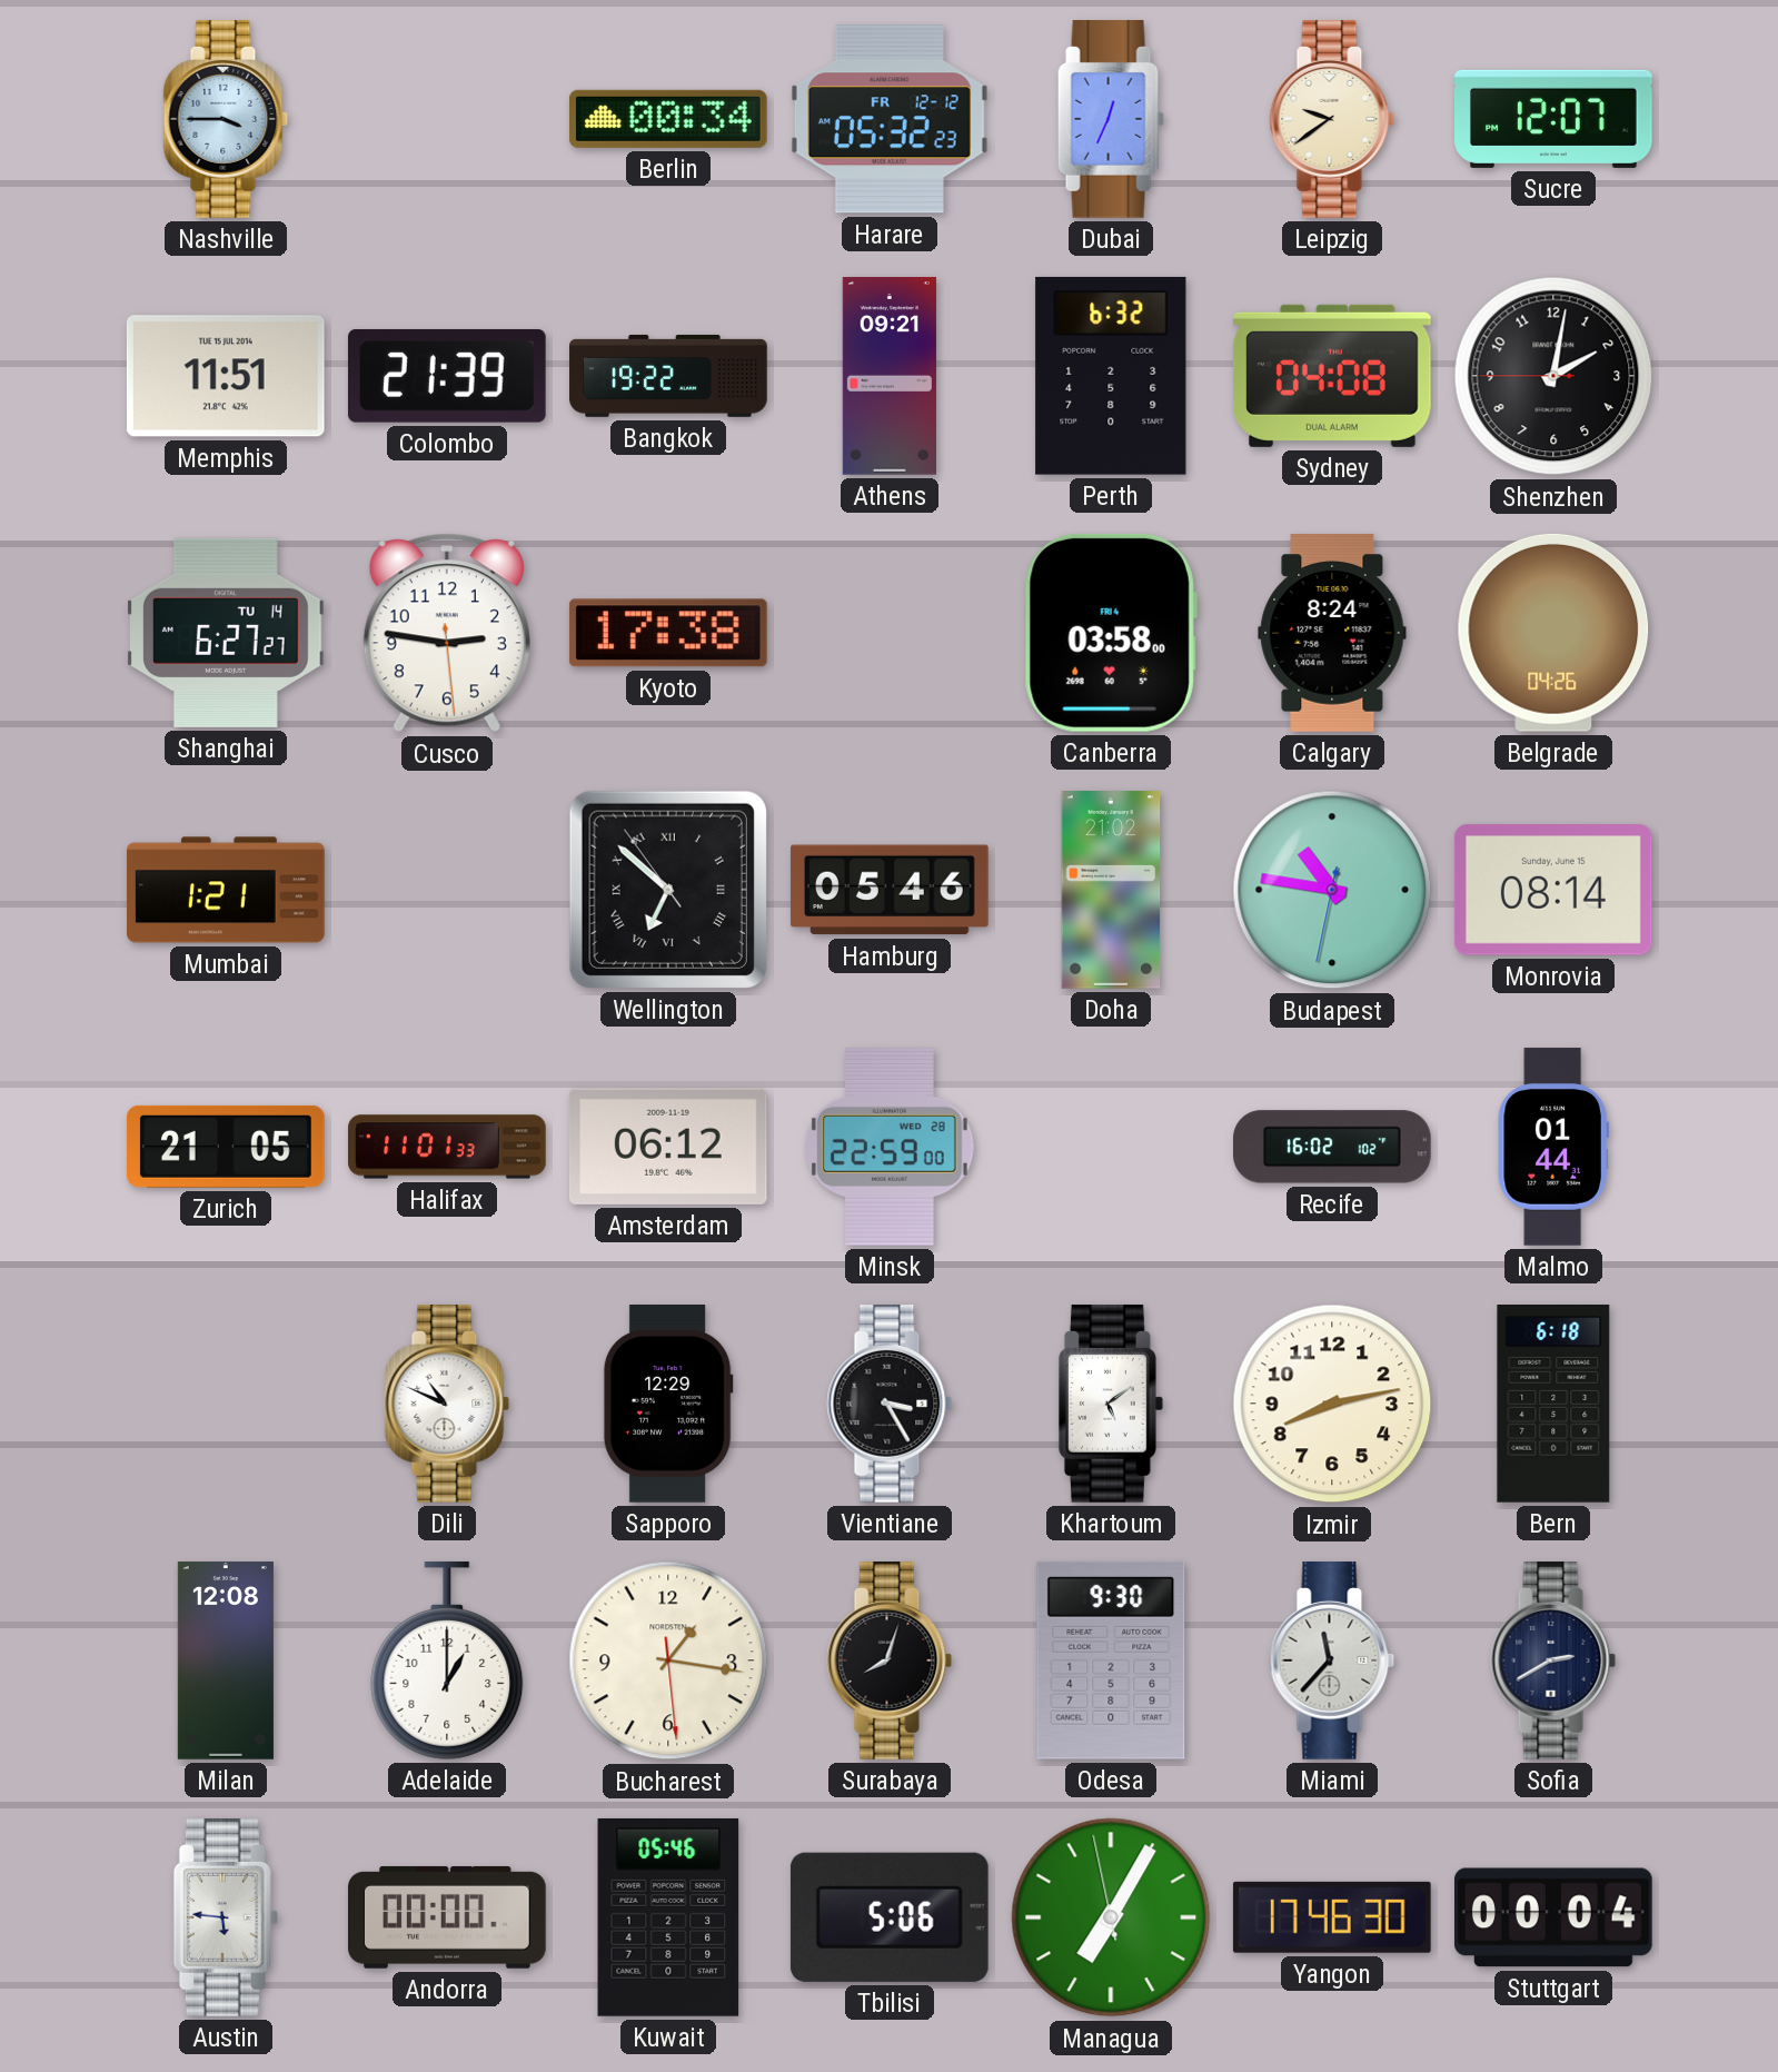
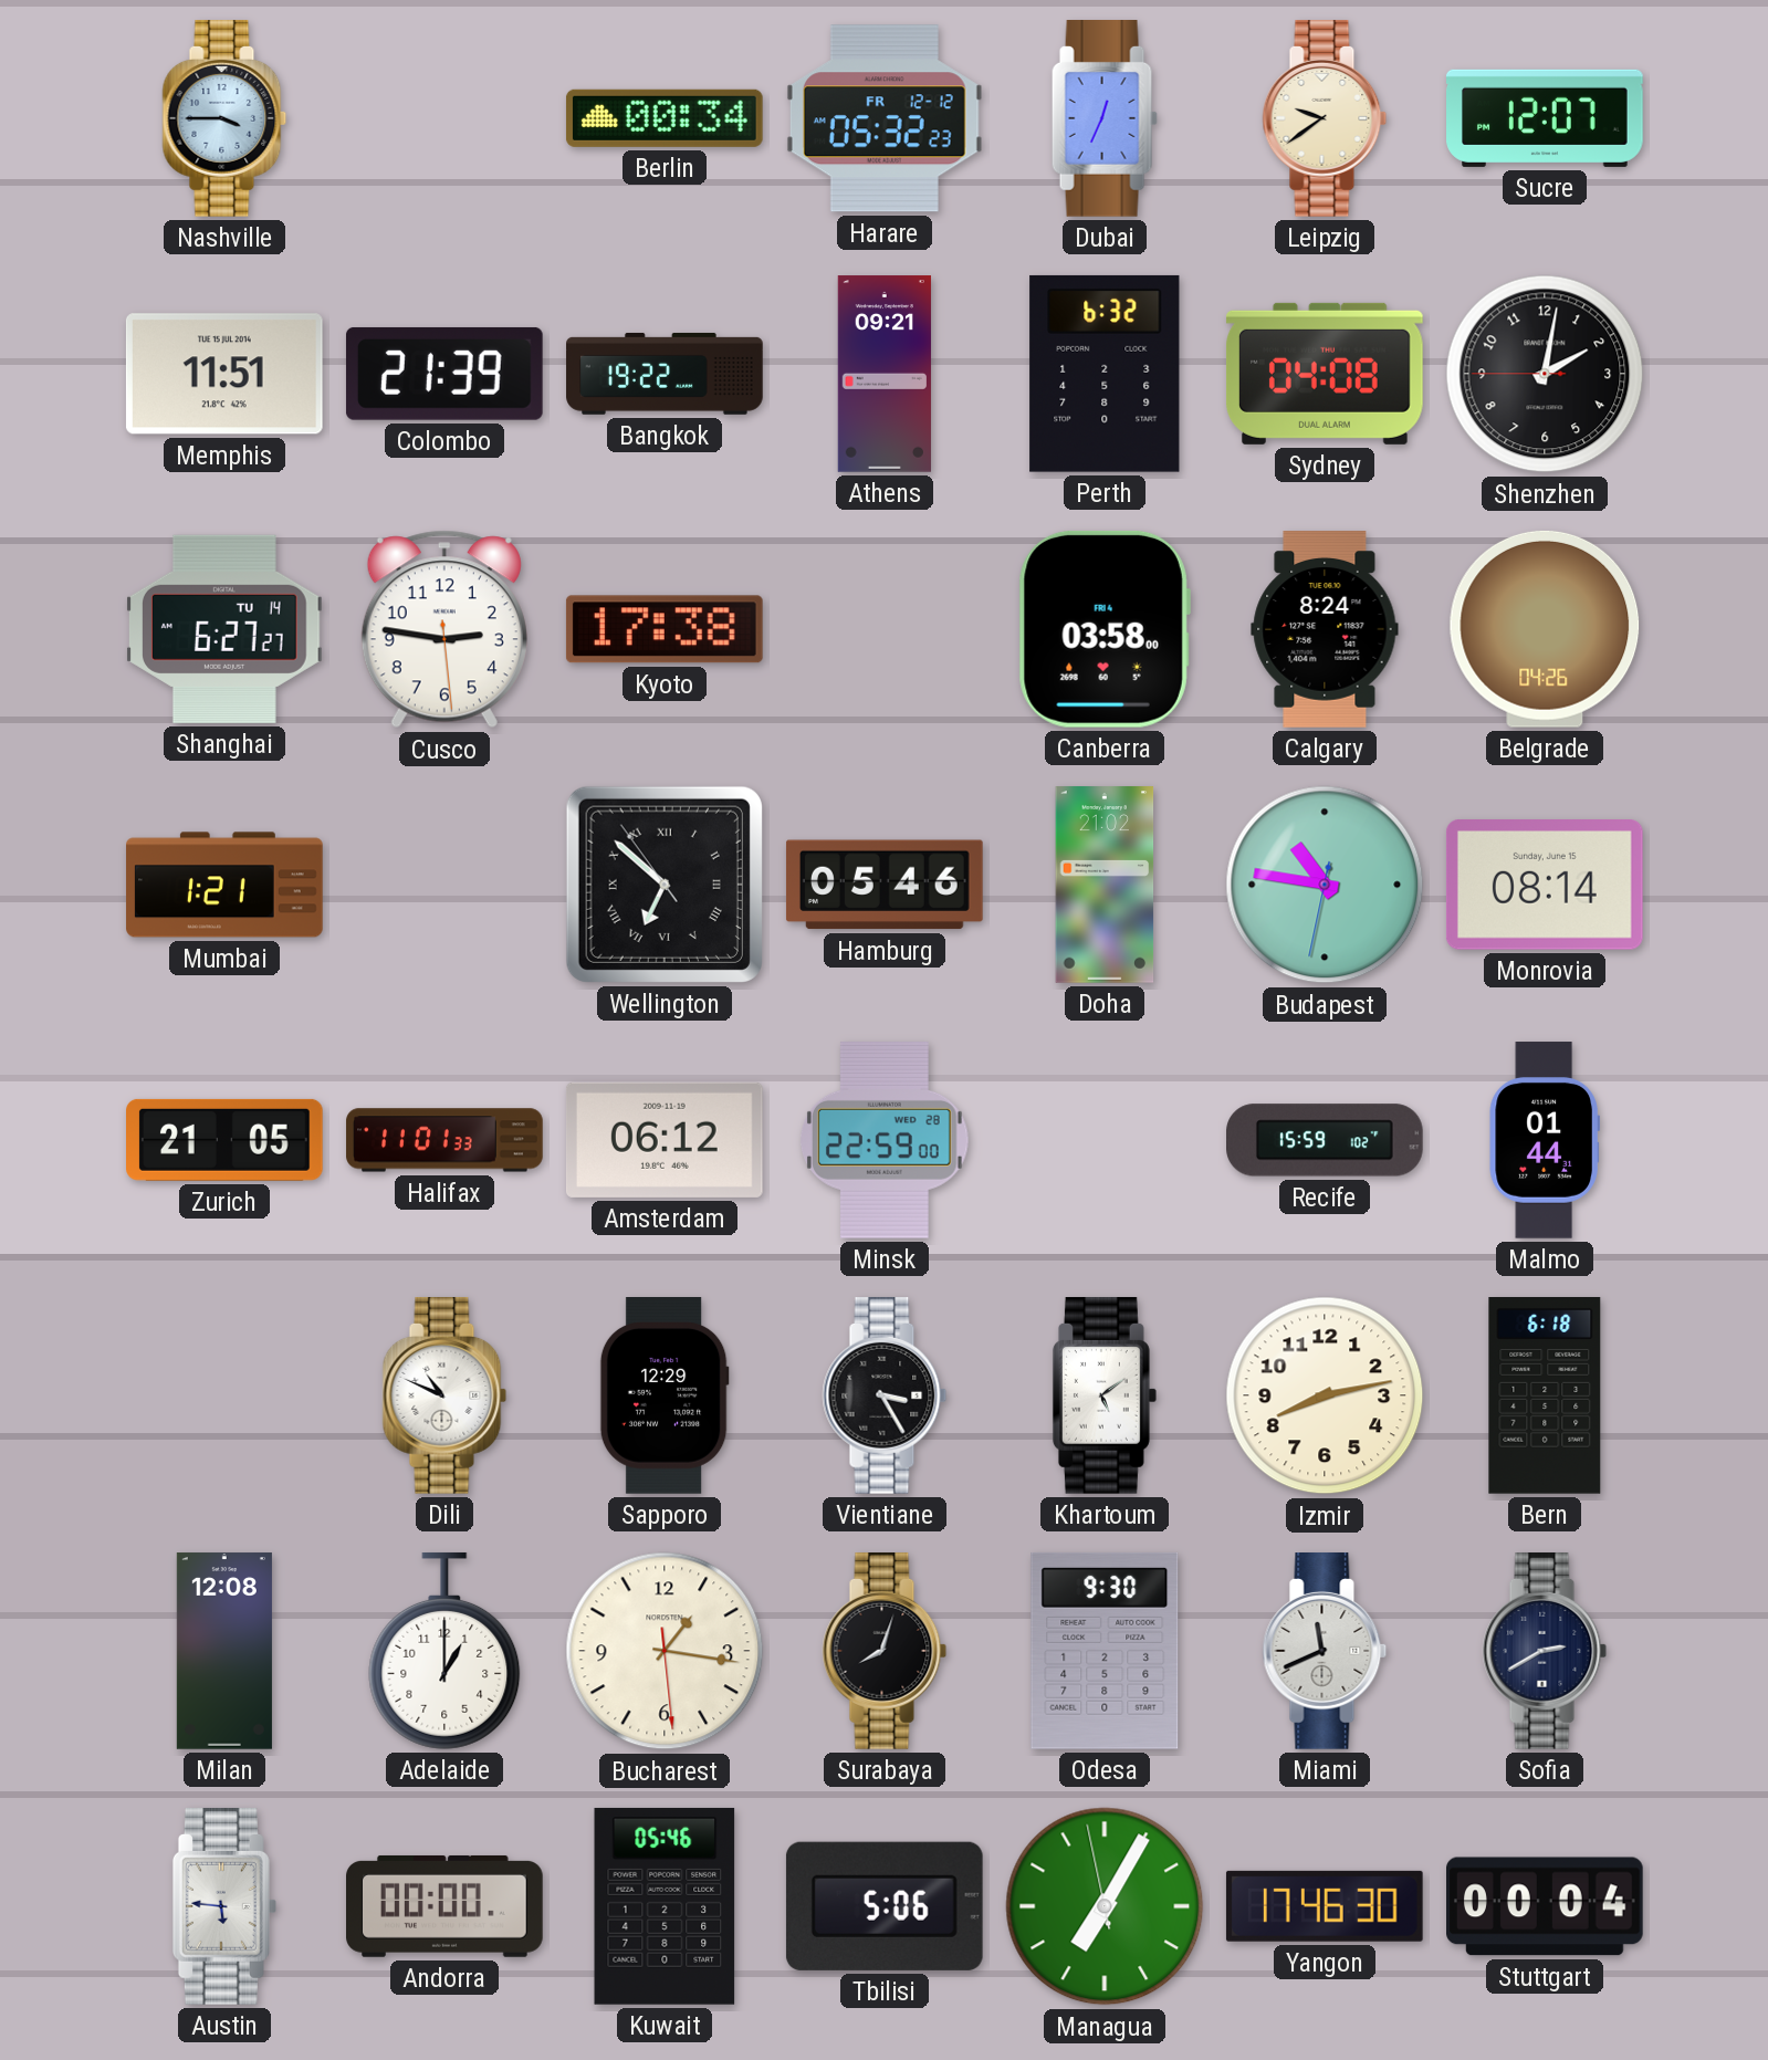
Recife: 16:02 -> 15:59
Miami: 11:37 -> 11:41
